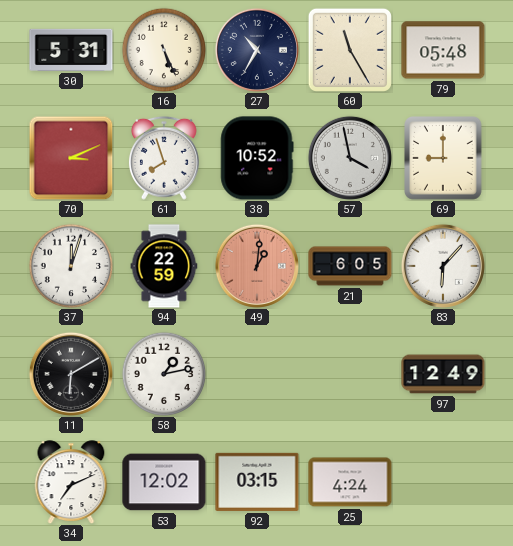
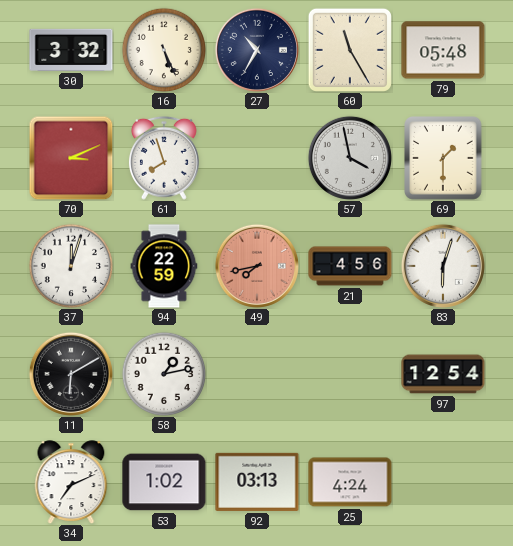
30: 5:31 -> 3:32
38: 10:52 -> none
69: 9:00 -> 1:30
49: 1:01 -> 7:43
21: 6:05 -> 4:56
83: 6:07 -> 6:03
97: 12:49 -> 12:54
53: 12:02 -> 1:02
92: 03:15 -> 03:13
